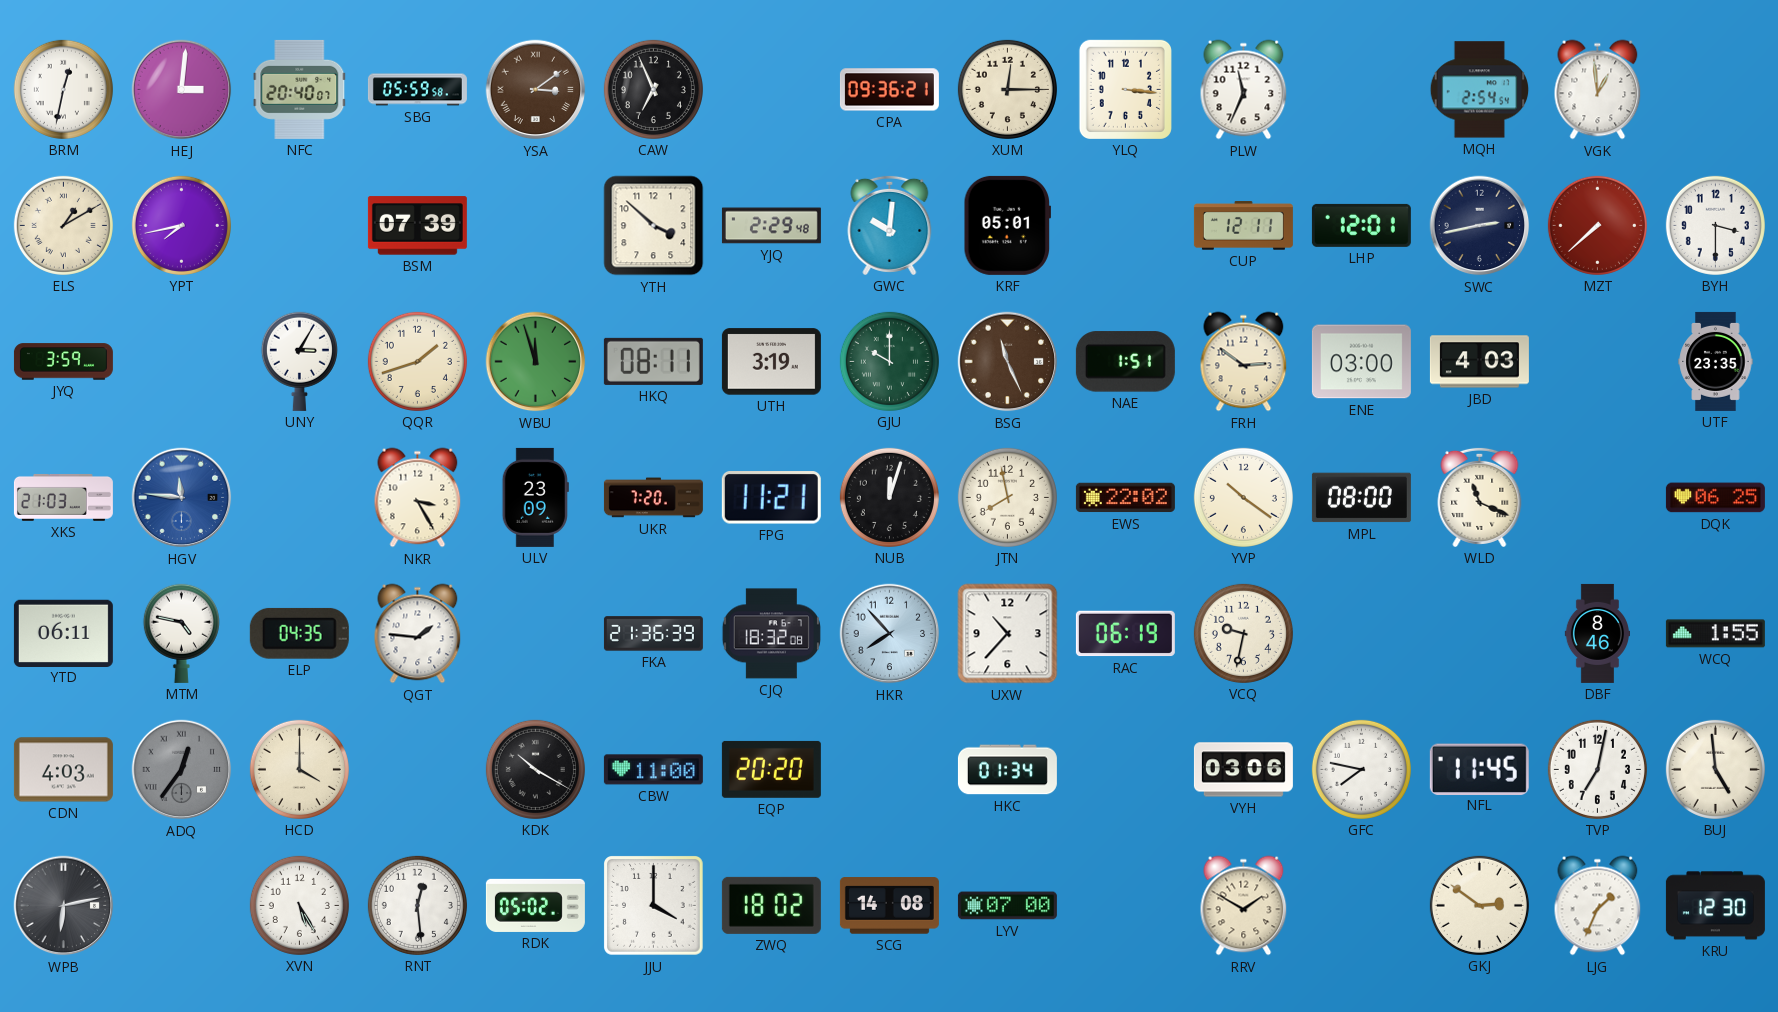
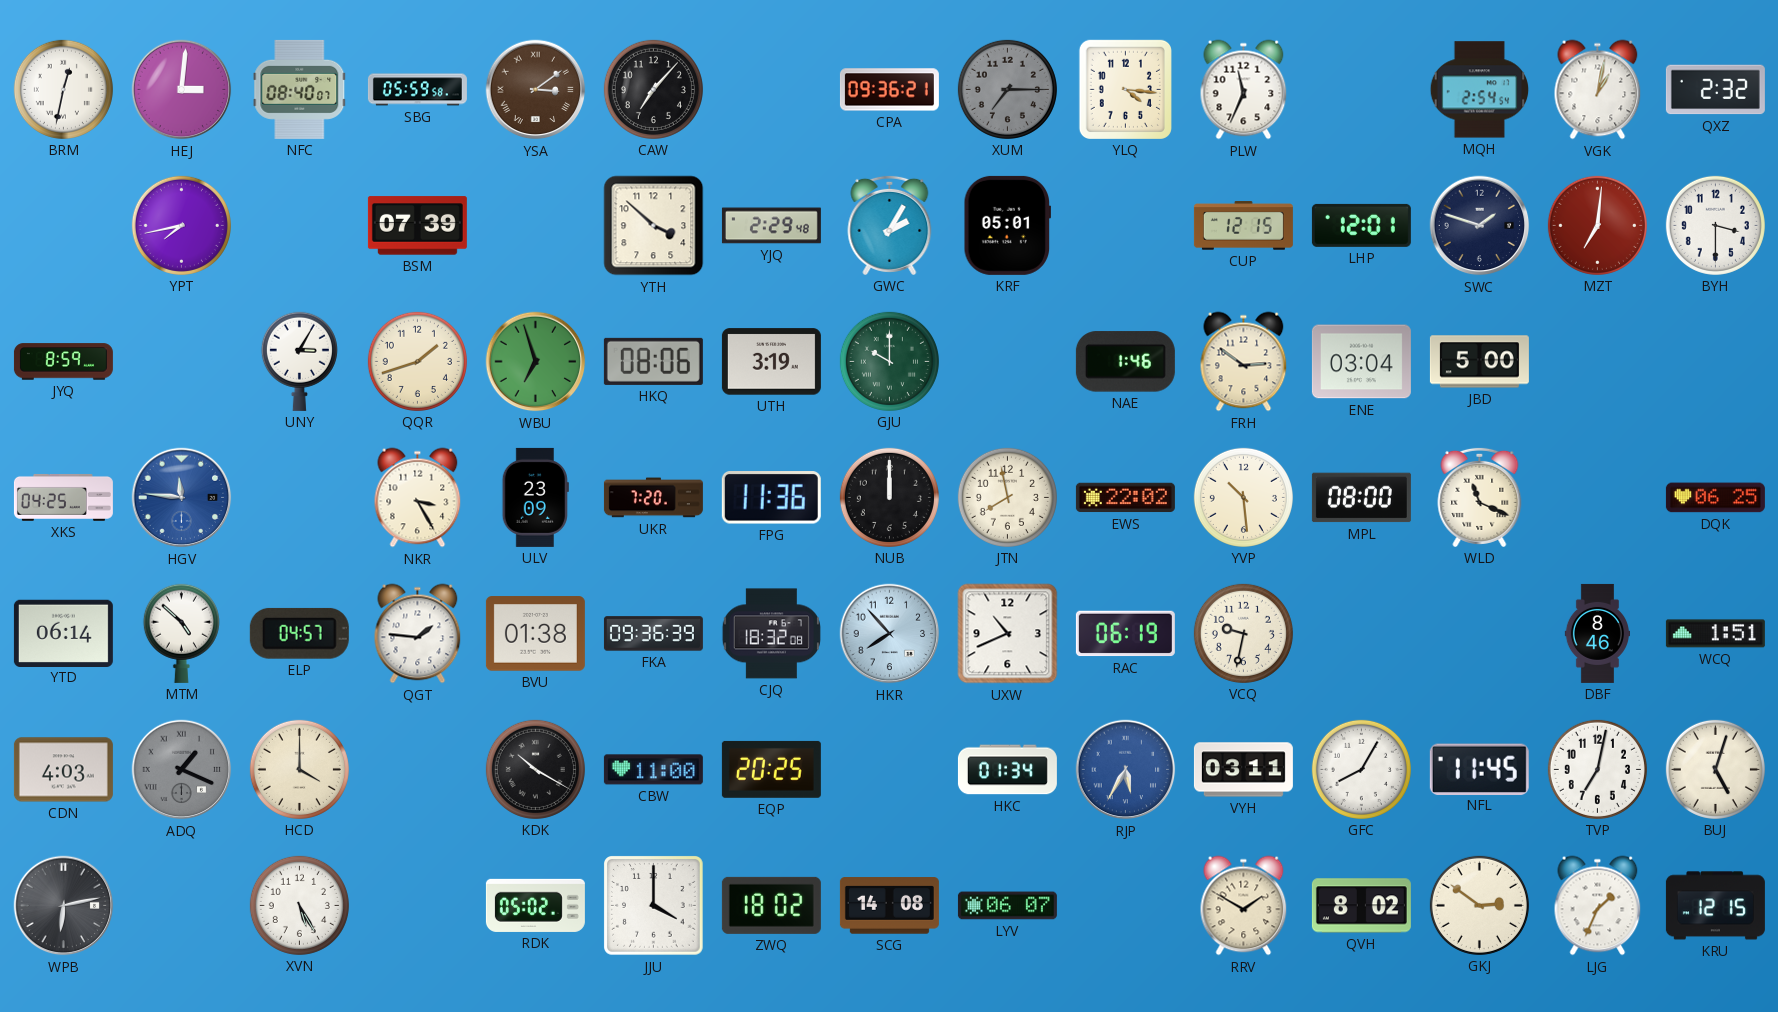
NFC: 20:40 -> 08:40
CAW: 6:56 -> 7:07
XUM: 12:15 -> 7:15
XUM dial: cream -> grey
YLQ: 3:16 -> 4:16
VGK: 12:59 -> 1:02
QXZ: none -> 2:32
ELS: 1:10 -> none
GWC: 10:01 -> 2:05
CUP: 12:11 -> 12:15
SWC: 2:43 -> 1:48
MZT: 7:38 -> 7:01
JYQ: 3:59 -> 8:59
WBU: 11:57 -> 6:57
HKQ: 08:11 -> 08:06
BSG: 11:26 -> none
NAE: 1:51 -> 1:46
ENE: 03:00 -> 03:04
JBD: 4:03 -> 5:00
UTF: 23:35 -> none
XKS: 21:03 -> 04:25
FPG: 11:21 -> 11:36
NUB: 12:03 -> 12:00
YVP: 10:21 -> 10:29
YTD: 06:11 -> 06:14
MTM: 4:47 -> 4:52
ELP: 04:35 -> 04:57
BVU: none -> 01:38
FKA: 21:36 -> 09:36
UXW: 10:37 -> 10:41
WCQ: 1:55 -> 1:51
ADQ: 12:36 -> 1:19
EQP: 20:20 -> 20:25
RJP: none -> 5:35
VYH: 03:06 -> 03:11
GFC: 7:47 -> 8:05
BUJ: 4:59 -> 5:03
RNT: 12:29 -> none
LYV: 07:00 -> 06:07
QVH: none -> 8:02
KRU: 12:30 -> 12:15
